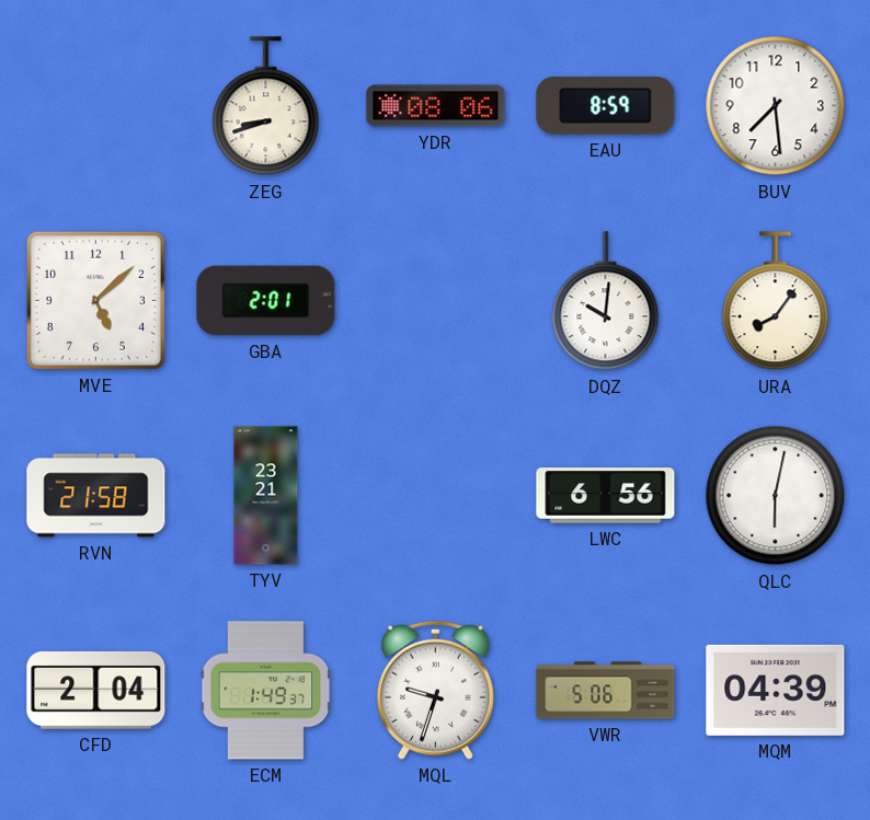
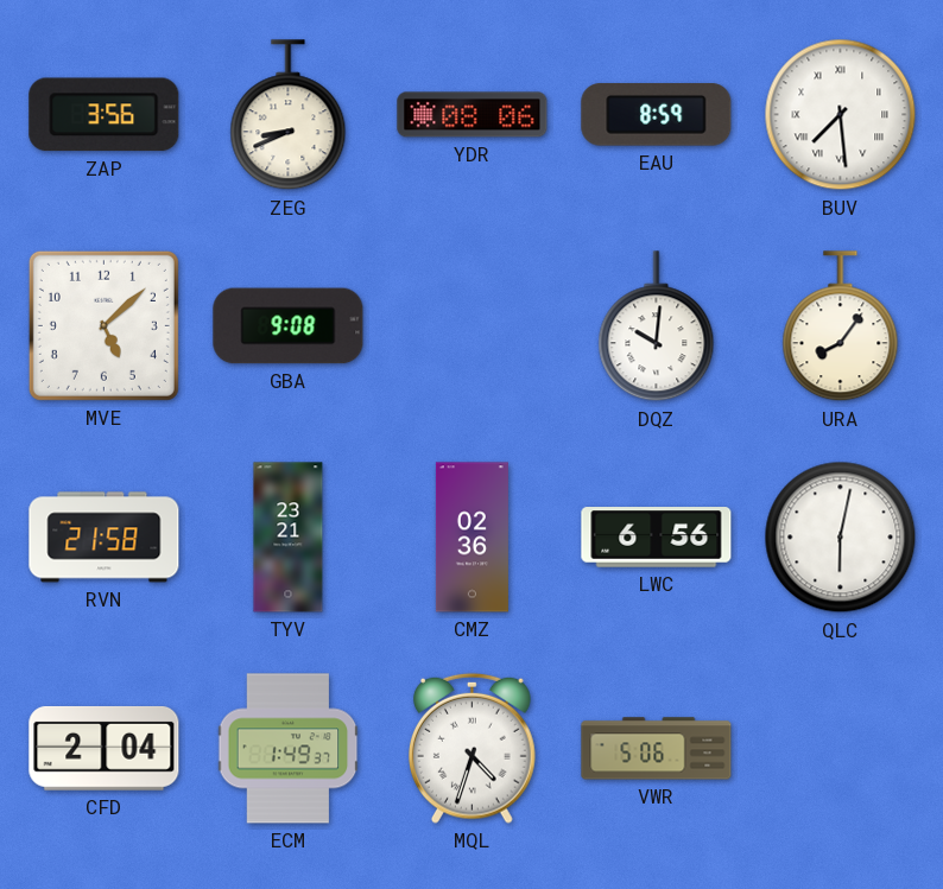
ZAP: none -> 3:56
ZEG: 8:42 -> 8:41
BUV numerals: Arabic -> Roman
GBA: 2:01 -> 9:08
CMZ: none -> 02:36
MQL: 9:33 -> 4:33
MQM: 04:39 -> none
